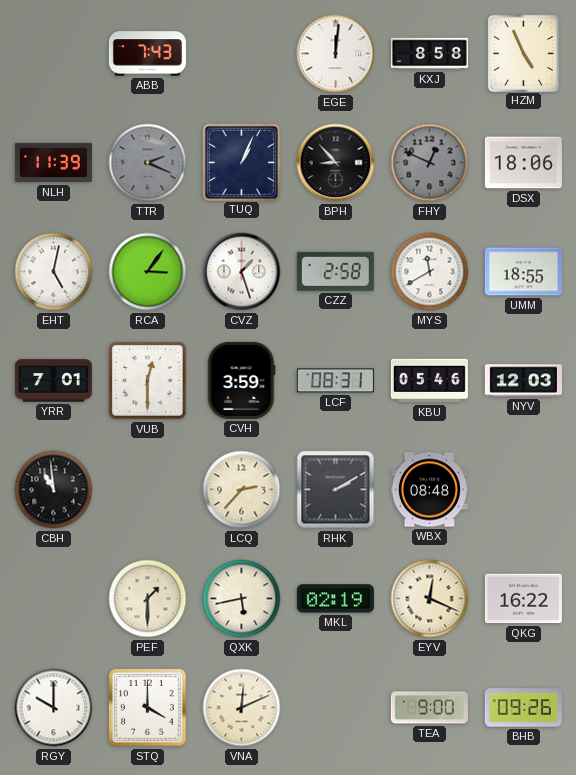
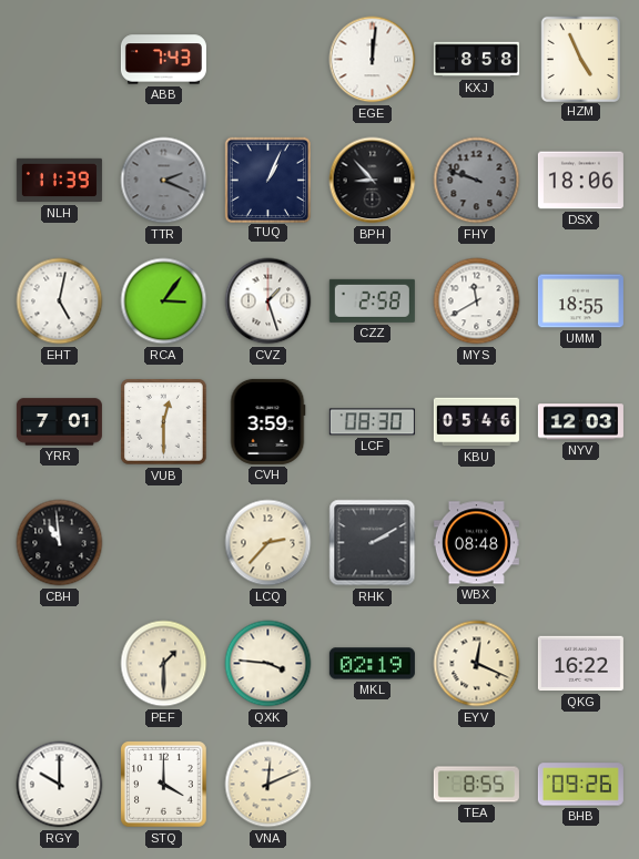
FHY: 12:49 -> 9:48
LCF: 08:31 -> 08:30
QXK: 5:43 -> 3:46
TEA: 9:00 -> 8:55
